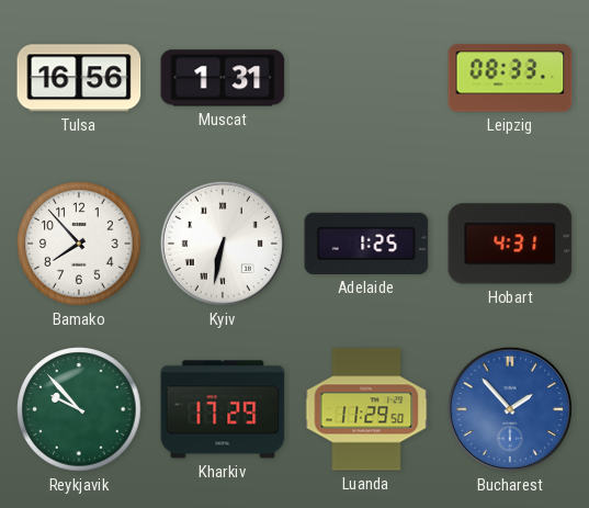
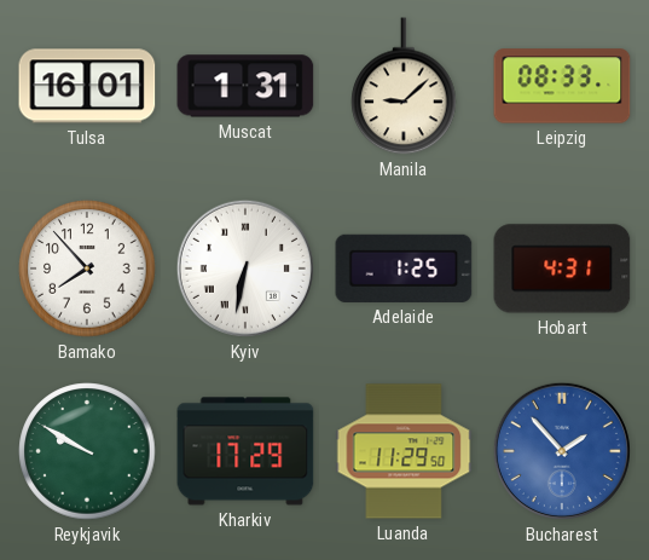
Tulsa: 16:56 -> 16:01
Manila: none -> 9:08
Reykjavik: 9:53 -> 9:50
